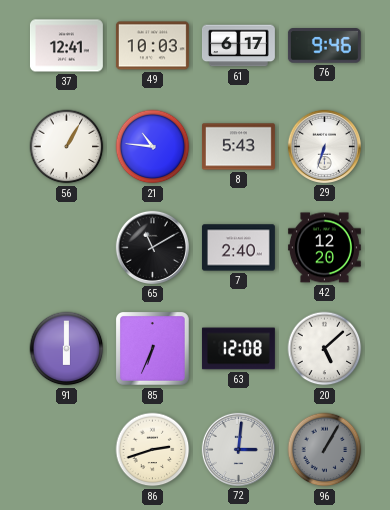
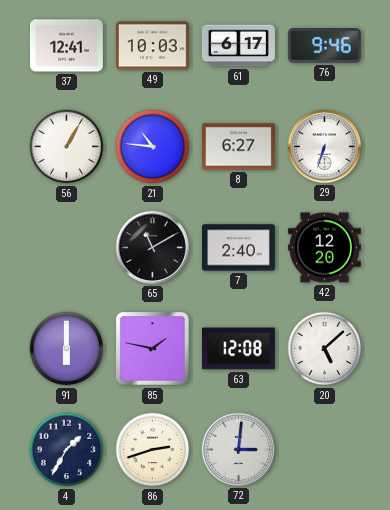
8: 5:43 -> 6:27
85: 6:34 -> 1:47
4: none -> 1:35
96: 1:05 -> none
